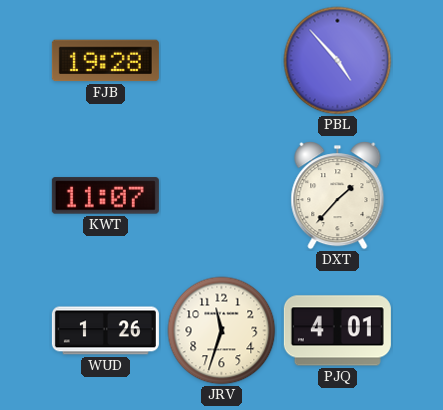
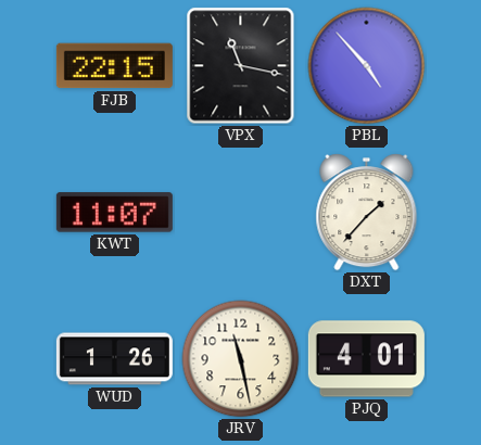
FJB: 19:28 -> 22:15
VPX: none -> 11:17
JRV: 11:33 -> 11:28
